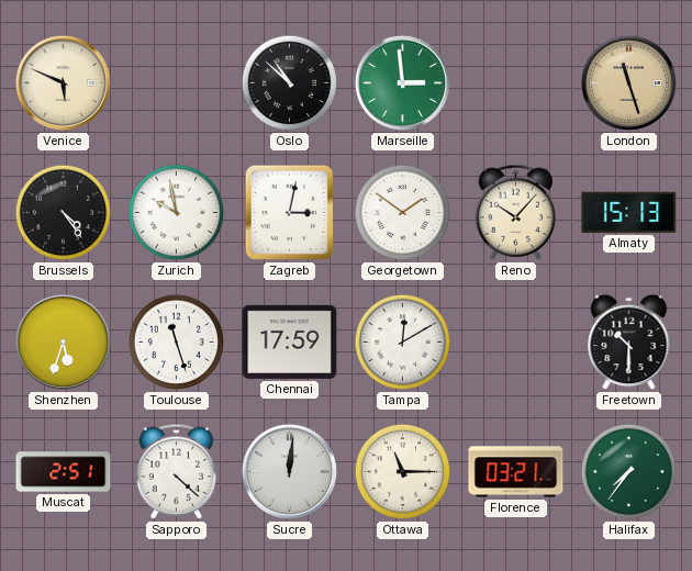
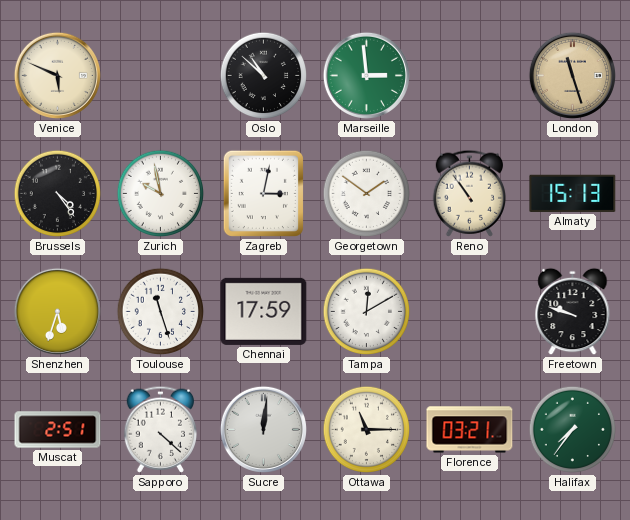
Reno: 10:07 -> 10:54
Freetown: 10:30 -> 9:48
